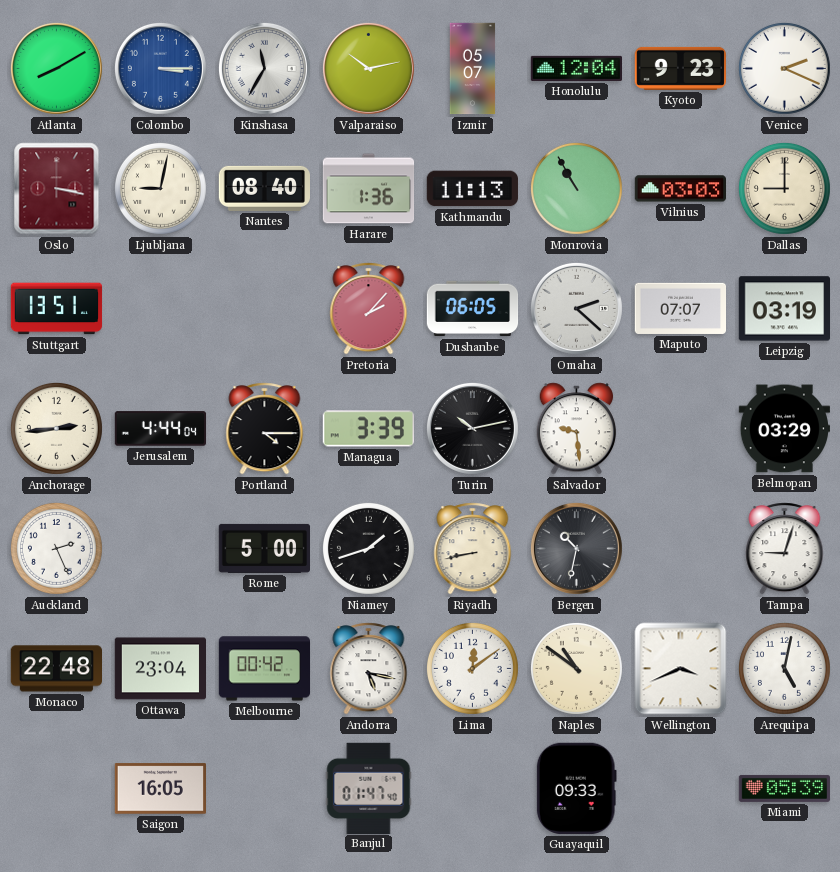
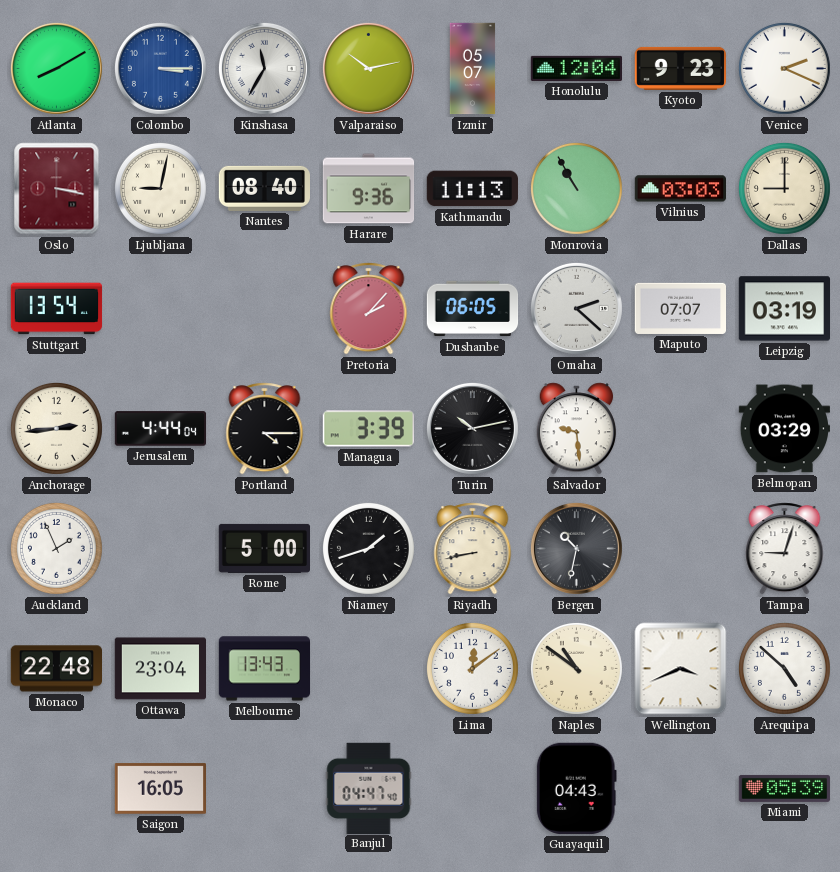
Harare: 1:36 -> 9:36
Stuttgart: 13:51 -> 13:54
Auckland: 2:26 -> 1:56
Melbourne: 00:42 -> 13:43
Andorra: 5:17 -> none
Arequipa: 5:02 -> 4:52
Banjul: 01:47 -> 04:47
Guayaquil: 09:33 -> 04:43
